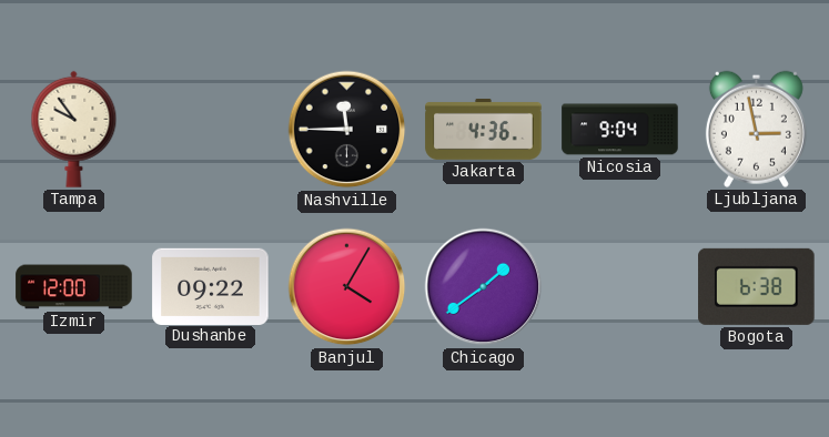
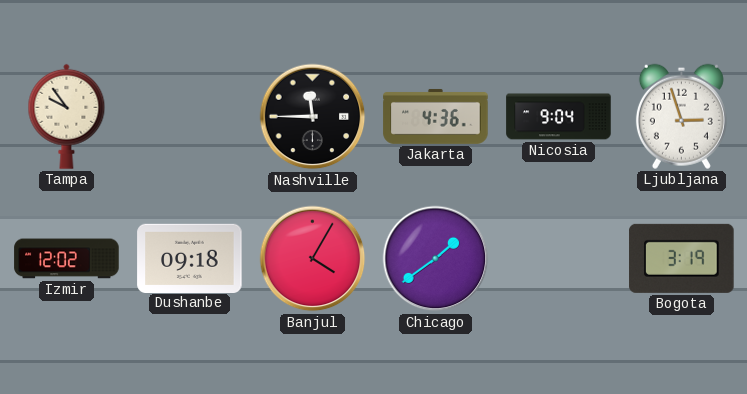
Ljubljana: 2:58 -> 2:57
Izmir: 12:00 -> 12:02
Dushanbe: 09:22 -> 09:18
Bogota: 6:38 -> 3:19
